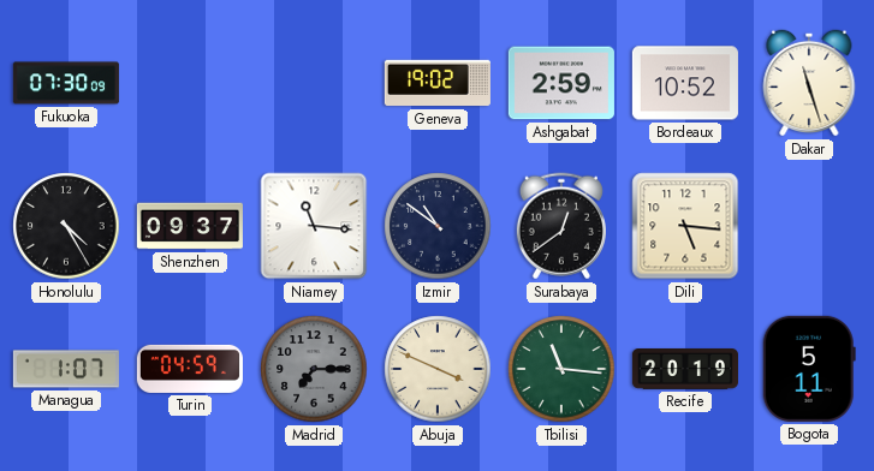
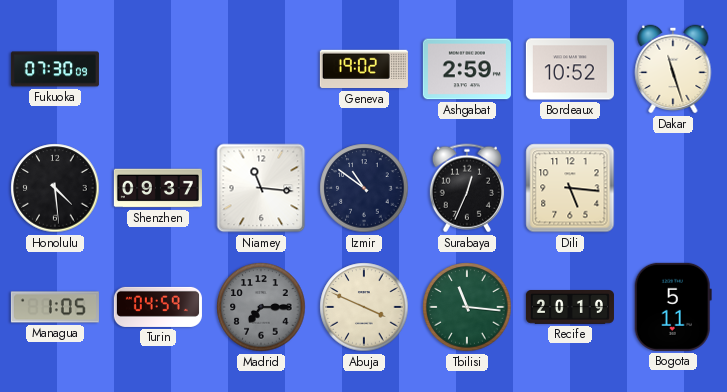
Honolulu: 4:25 -> 4:29
Surabaya: 12:39 -> 12:34
Managua: 1:07 -> 1:05
